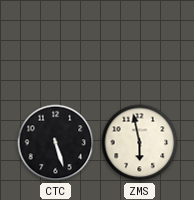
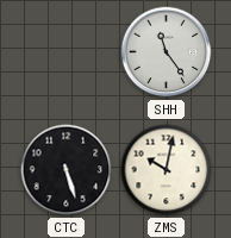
SHH: none -> 11:24
ZMS: 5:58 -> 10:02
